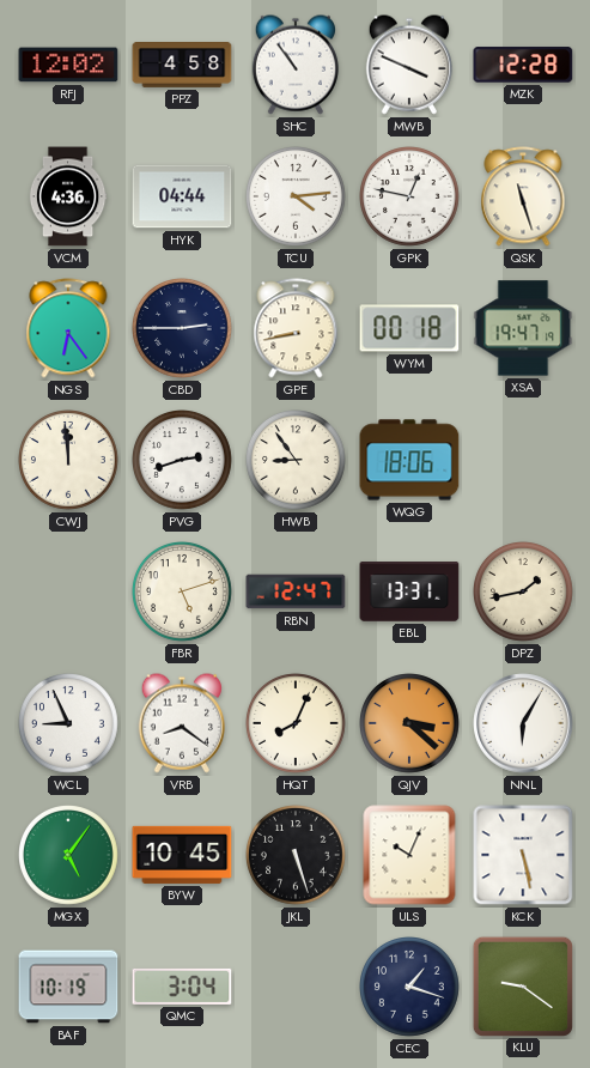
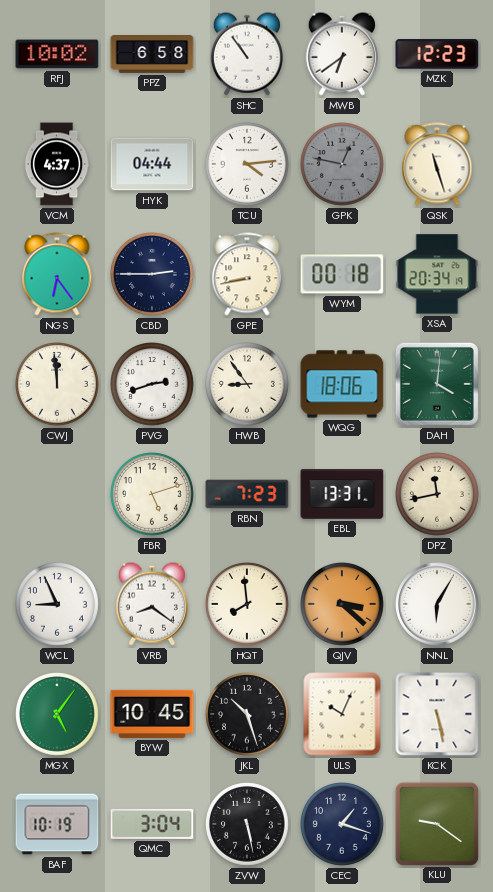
RFJ: 12:02 -> 10:02
PPZ: 4:58 -> 6:58
MWB: 3:49 -> 6:39
MZK: 12:28 -> 12:23
VCM: 4:36 -> 4:37
GPK dial: white -> grey
XSA: 19:47 -> 20:34
DAH: none -> 4:01
RBN: 12:47 -> 7:23
DPZ: 1:43 -> 11:43
HQT: 8:04 -> 7:59
JKL: 5:27 -> 10:27
ZVW: none -> 5:28
